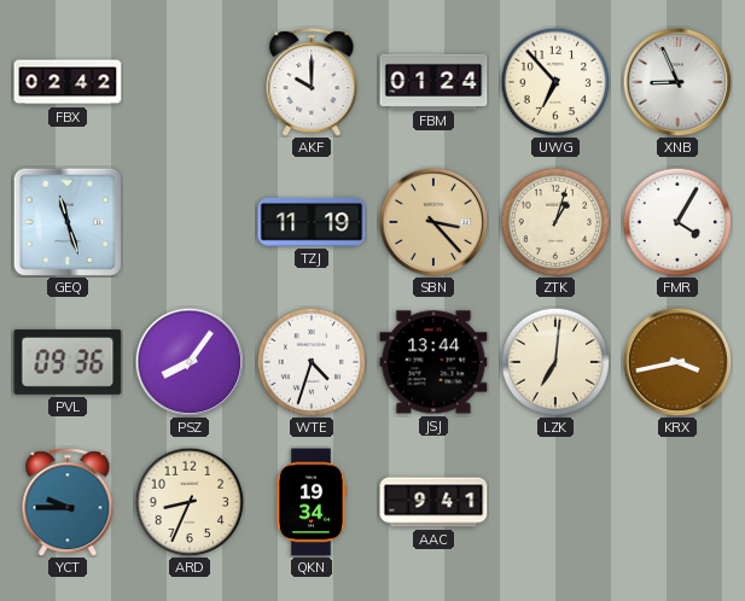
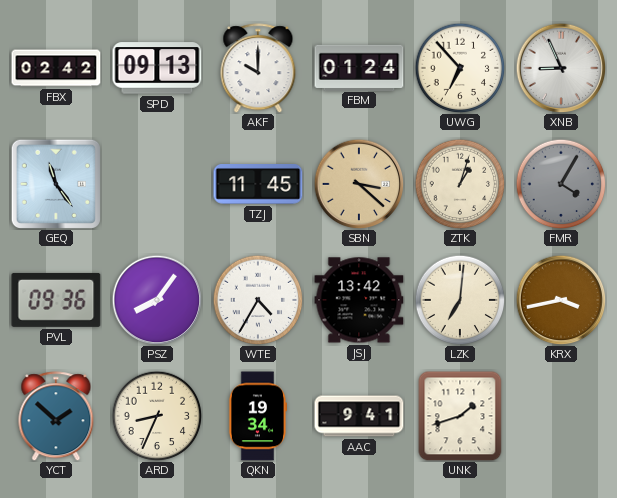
SPD: none -> 09:13
GEQ: 11:27 -> 11:24
TZJ: 11:19 -> 11:45
SBN: 3:23 -> 3:22
FMR dial: white -> grey
WTE: 4:33 -> 4:35
JSJ: 13:44 -> 13:42
YCT: 9:45 -> 1:52
UNK: none -> 1:42
